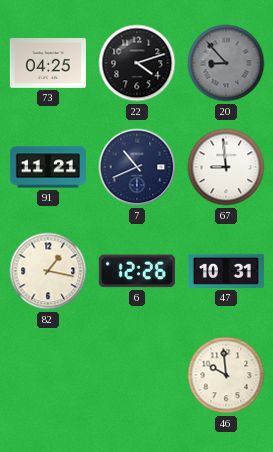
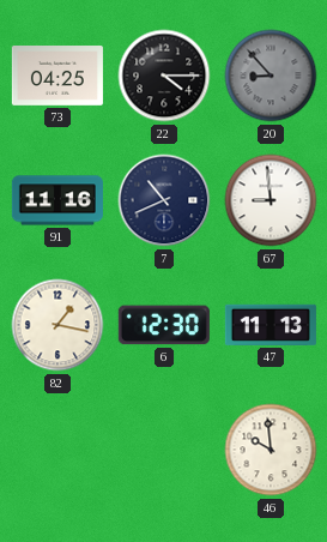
22: 4:12 -> 4:15
91: 11:21 -> 11:16
6: 12:26 -> 12:30
47: 10:31 -> 11:13
